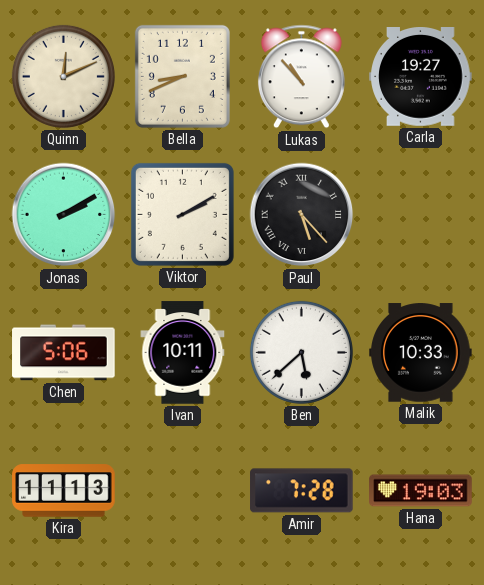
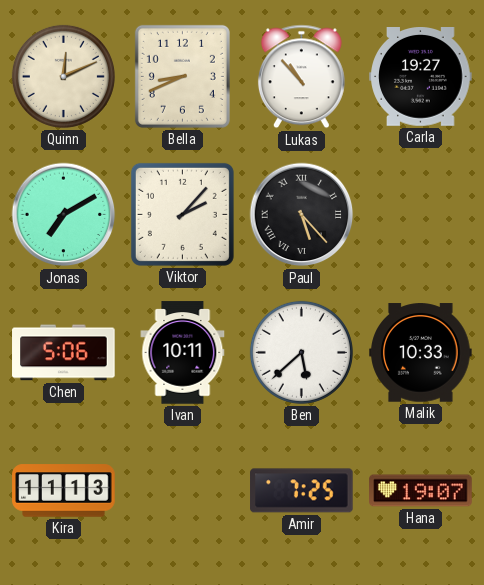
Jonas: 2:10 -> 7:10
Viktor: 2:10 -> 2:07
Amir: 7:28 -> 7:25
Hana: 19:03 -> 19:07
